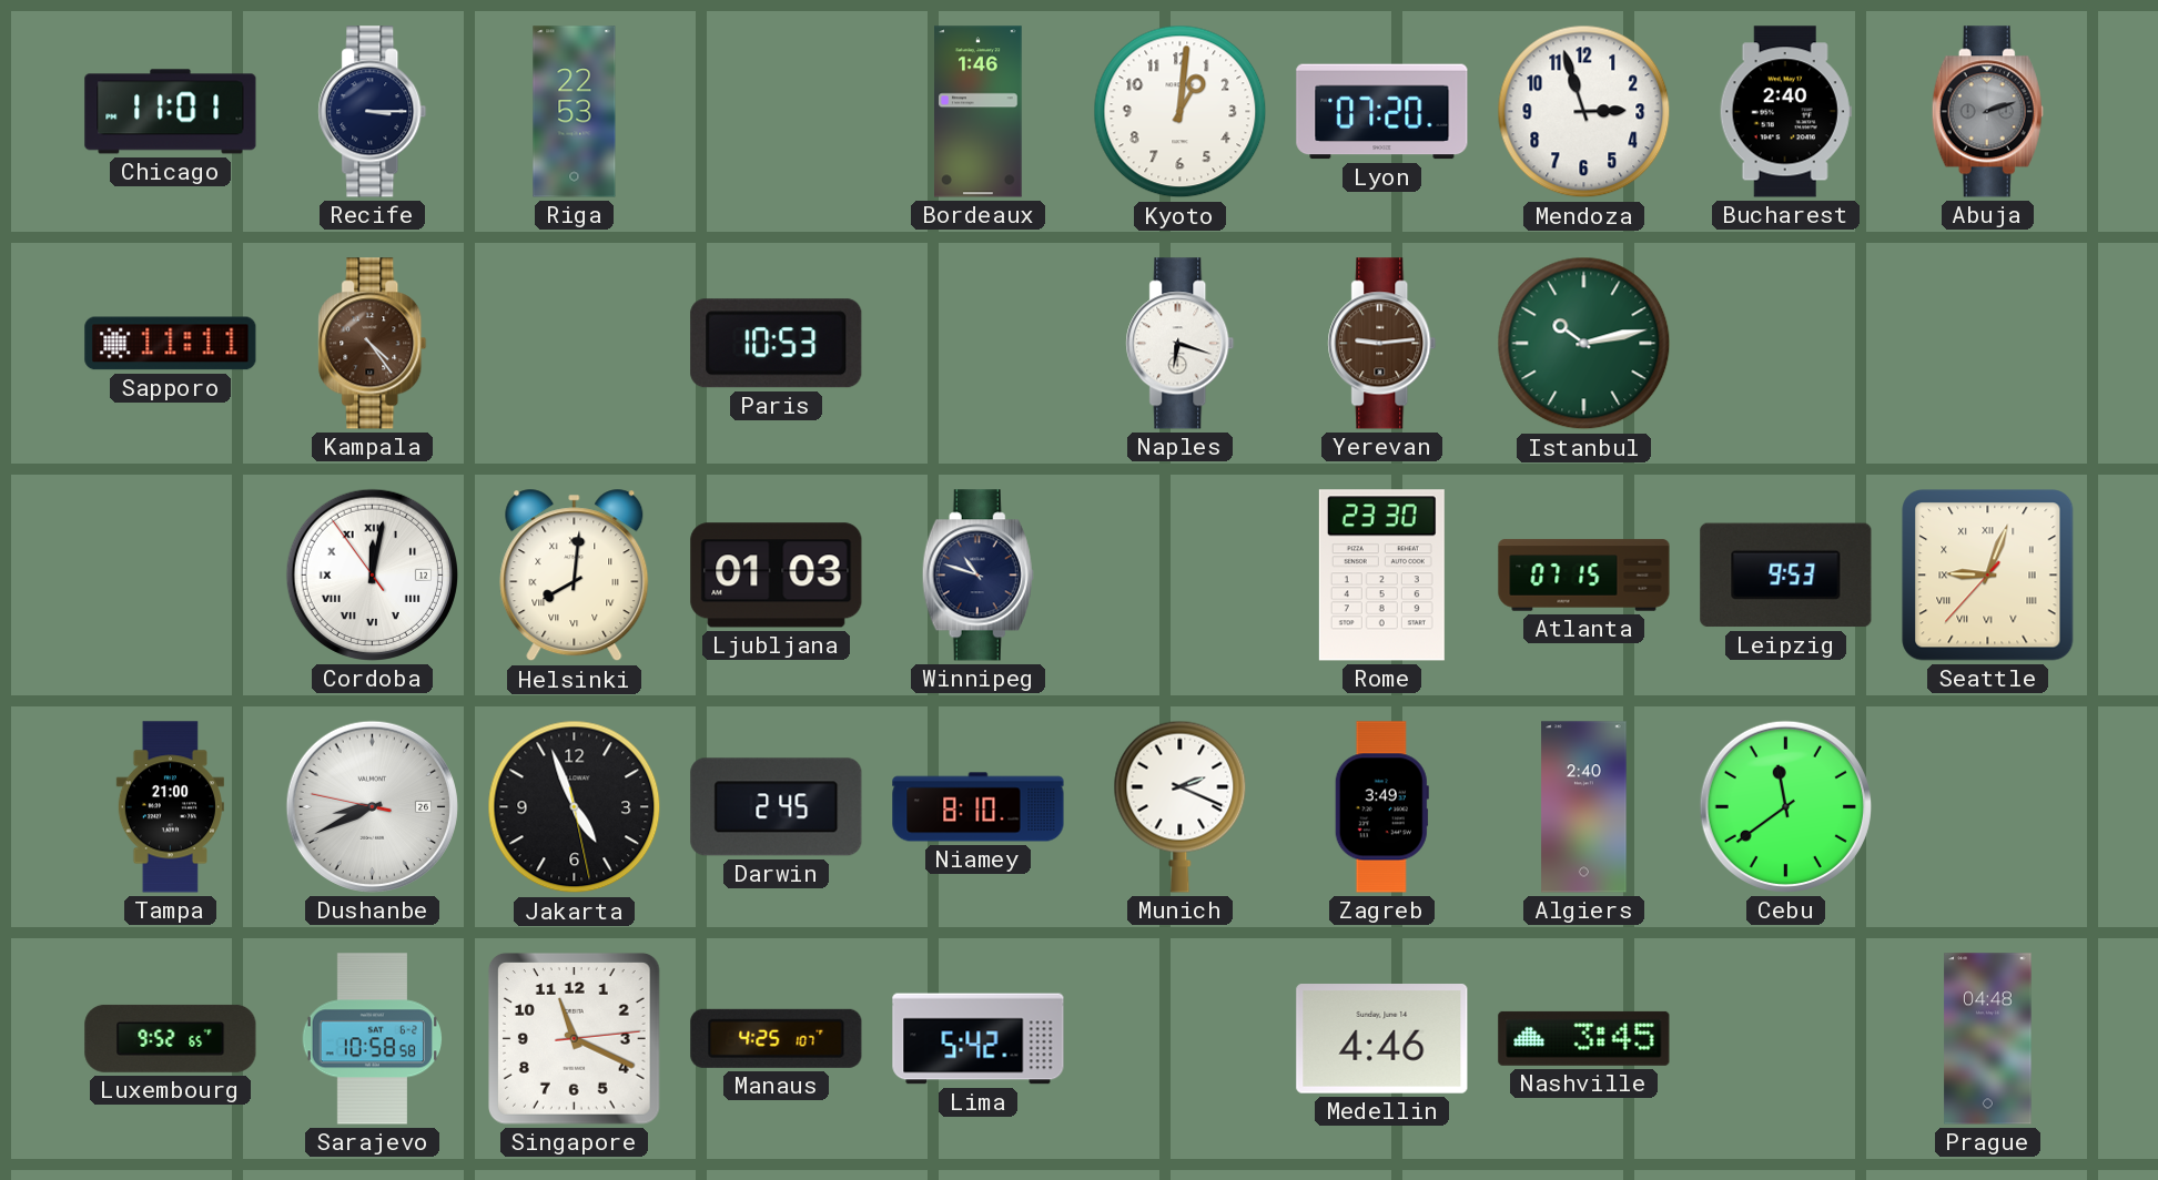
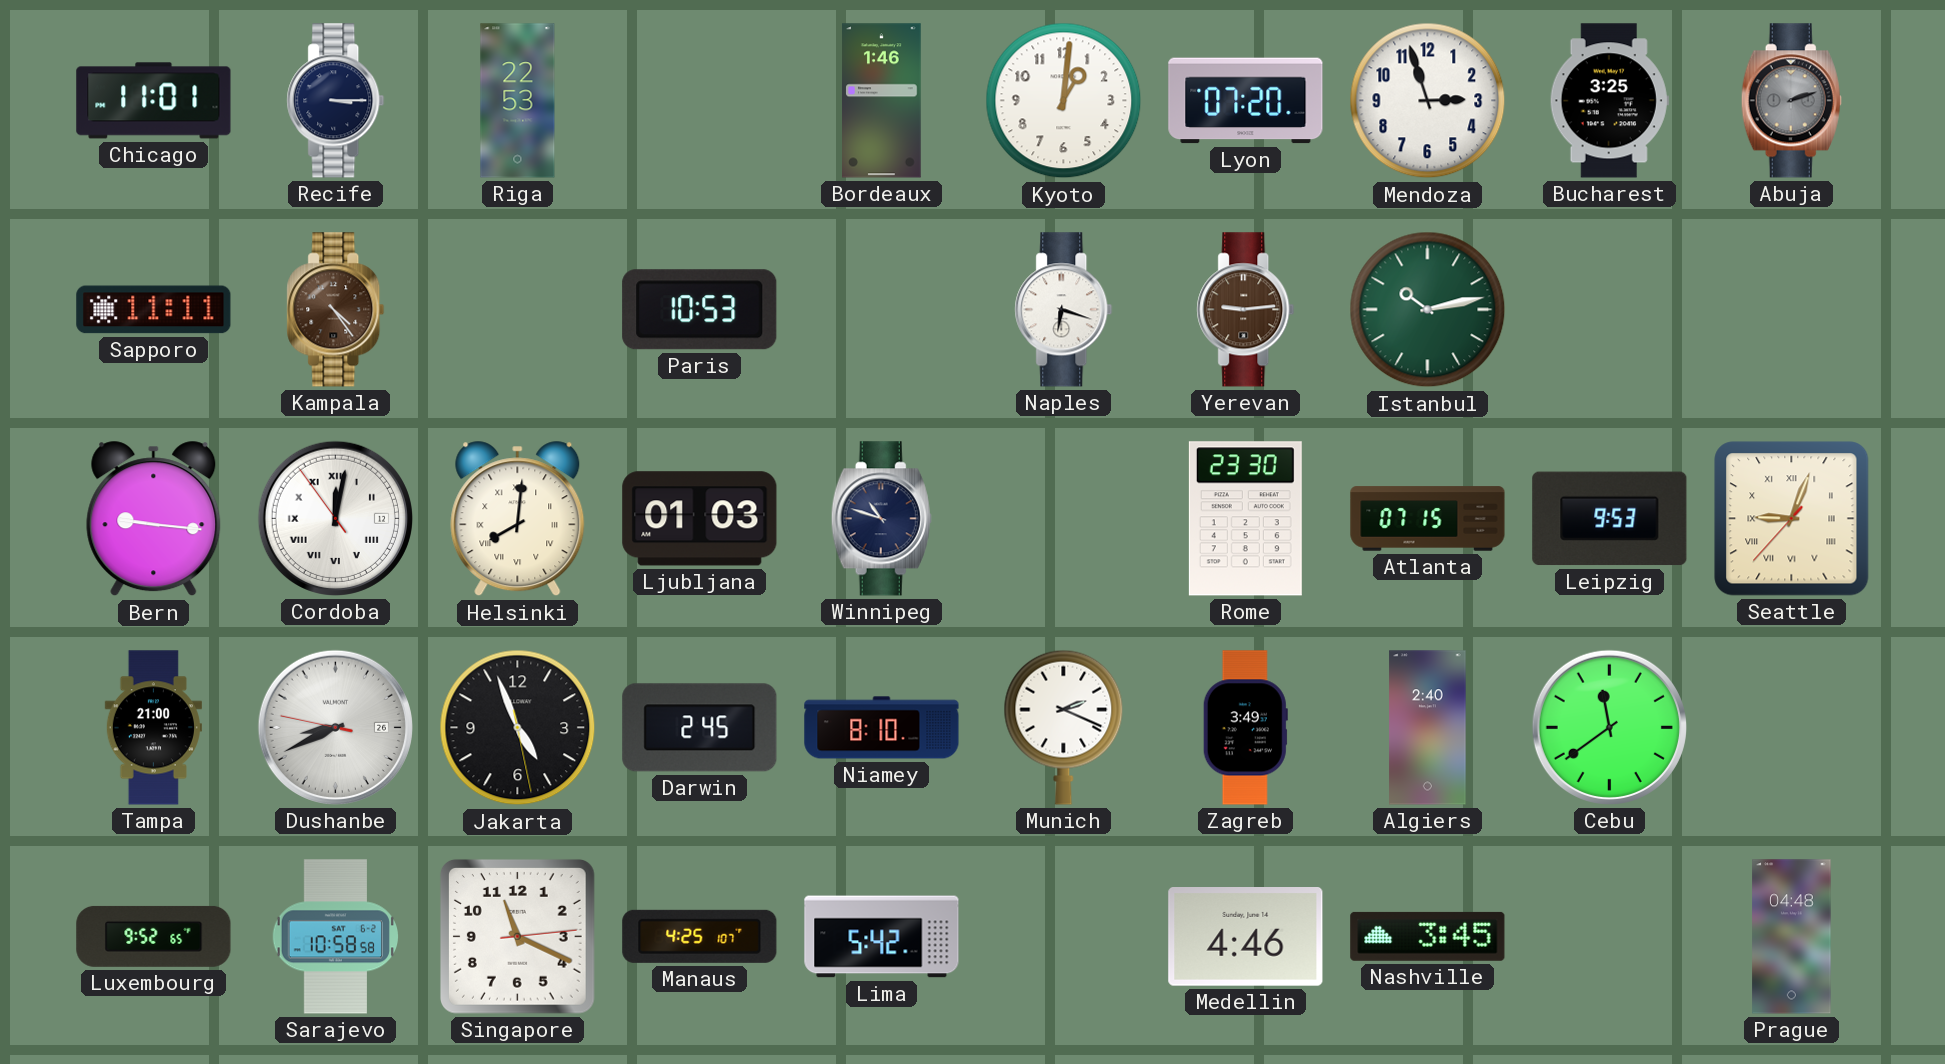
Bucharest: 2:40 -> 3:25
Bern: none -> 9:16
